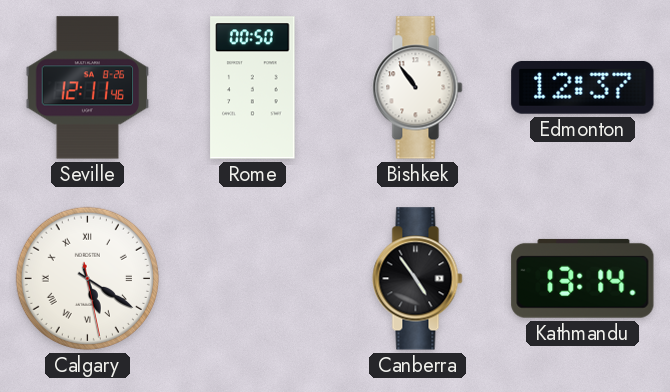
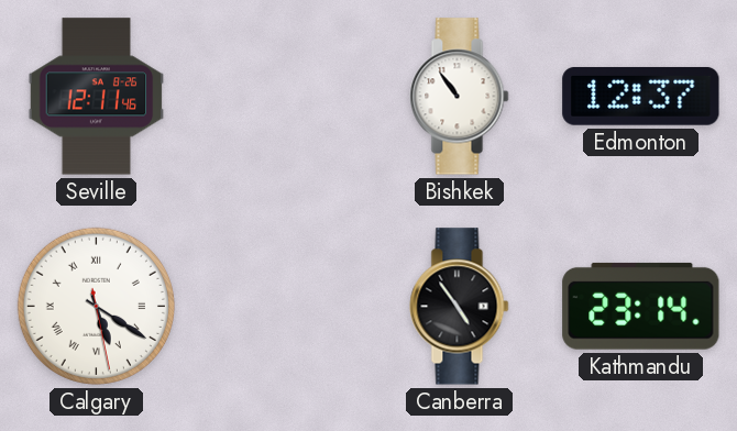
Rome: 00:50 -> none
Kathmandu: 13:14 -> 23:14
